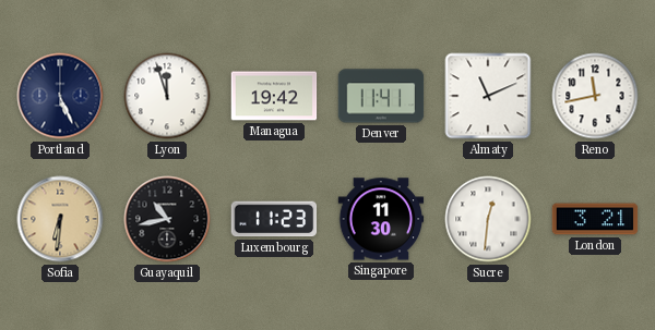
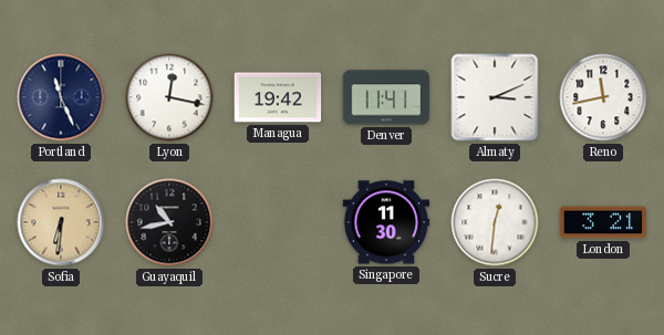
Portland: 5:26 -> 11:26
Lyon: 11:57 -> 12:17
Almaty: 11:11 -> 3:11
Luxembourg: 11:23 -> none
